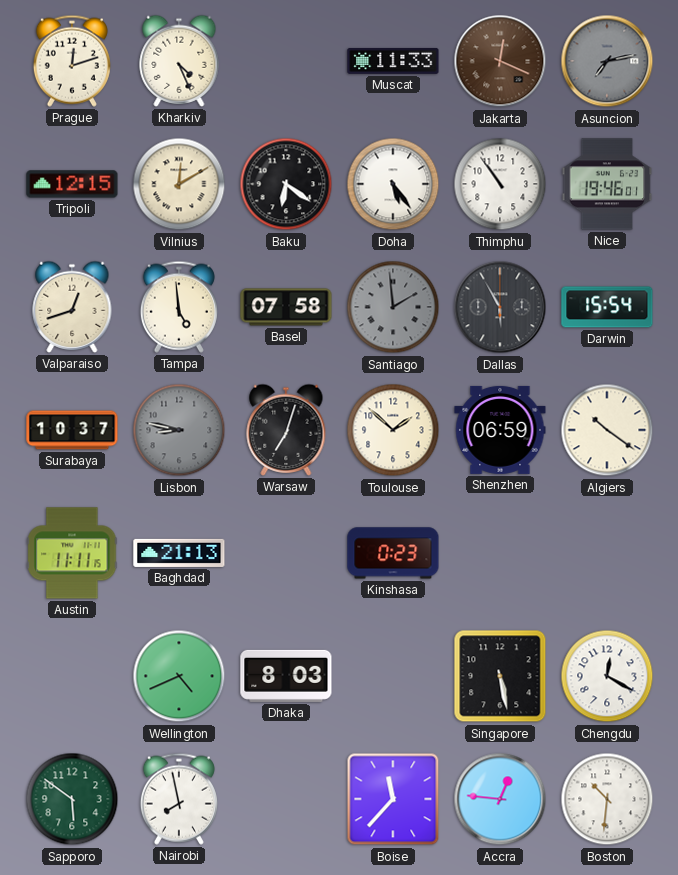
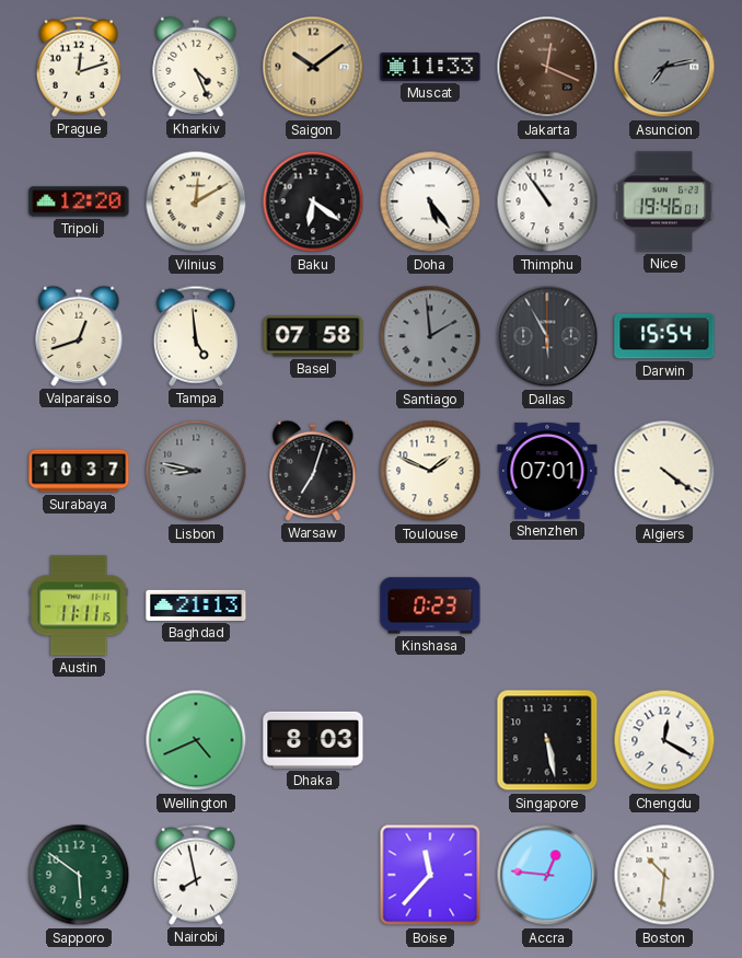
Saigon: none -> 10:09
Tripoli: 12:15 -> 12:20
Toulouse: 1:52 -> 1:49
Shenzhen: 06:59 -> 07:01
Algiers: 10:21 -> 4:21
